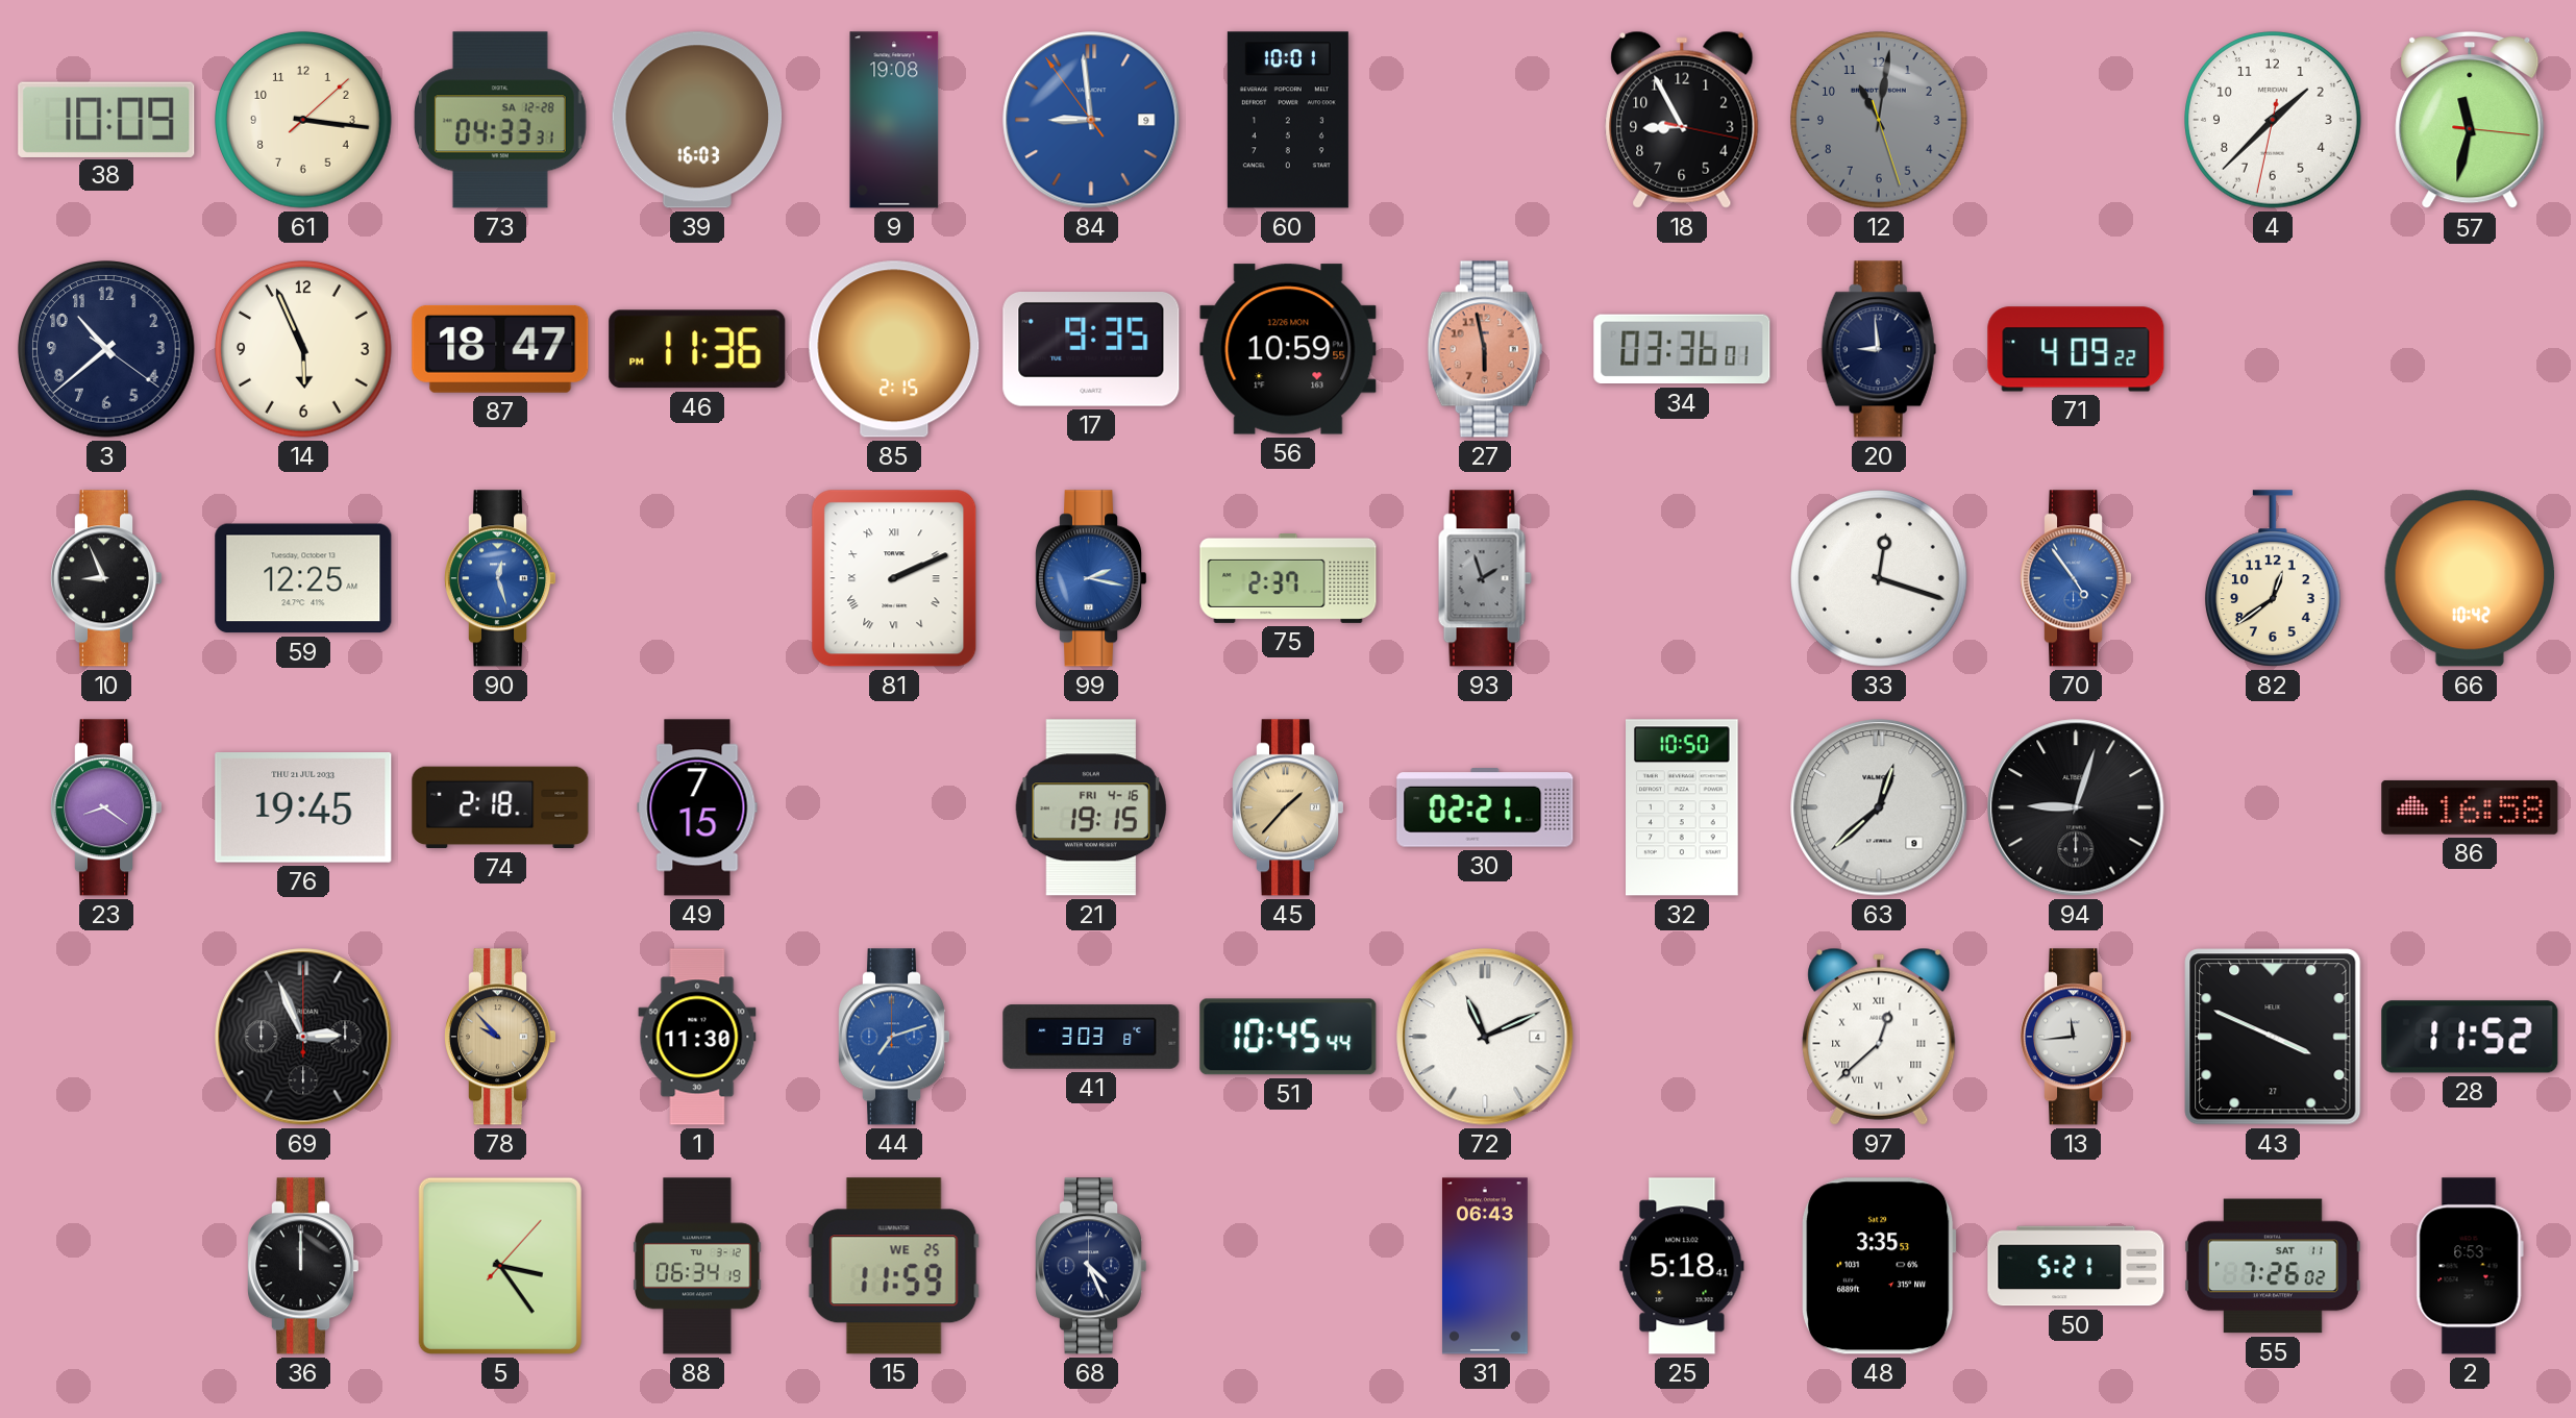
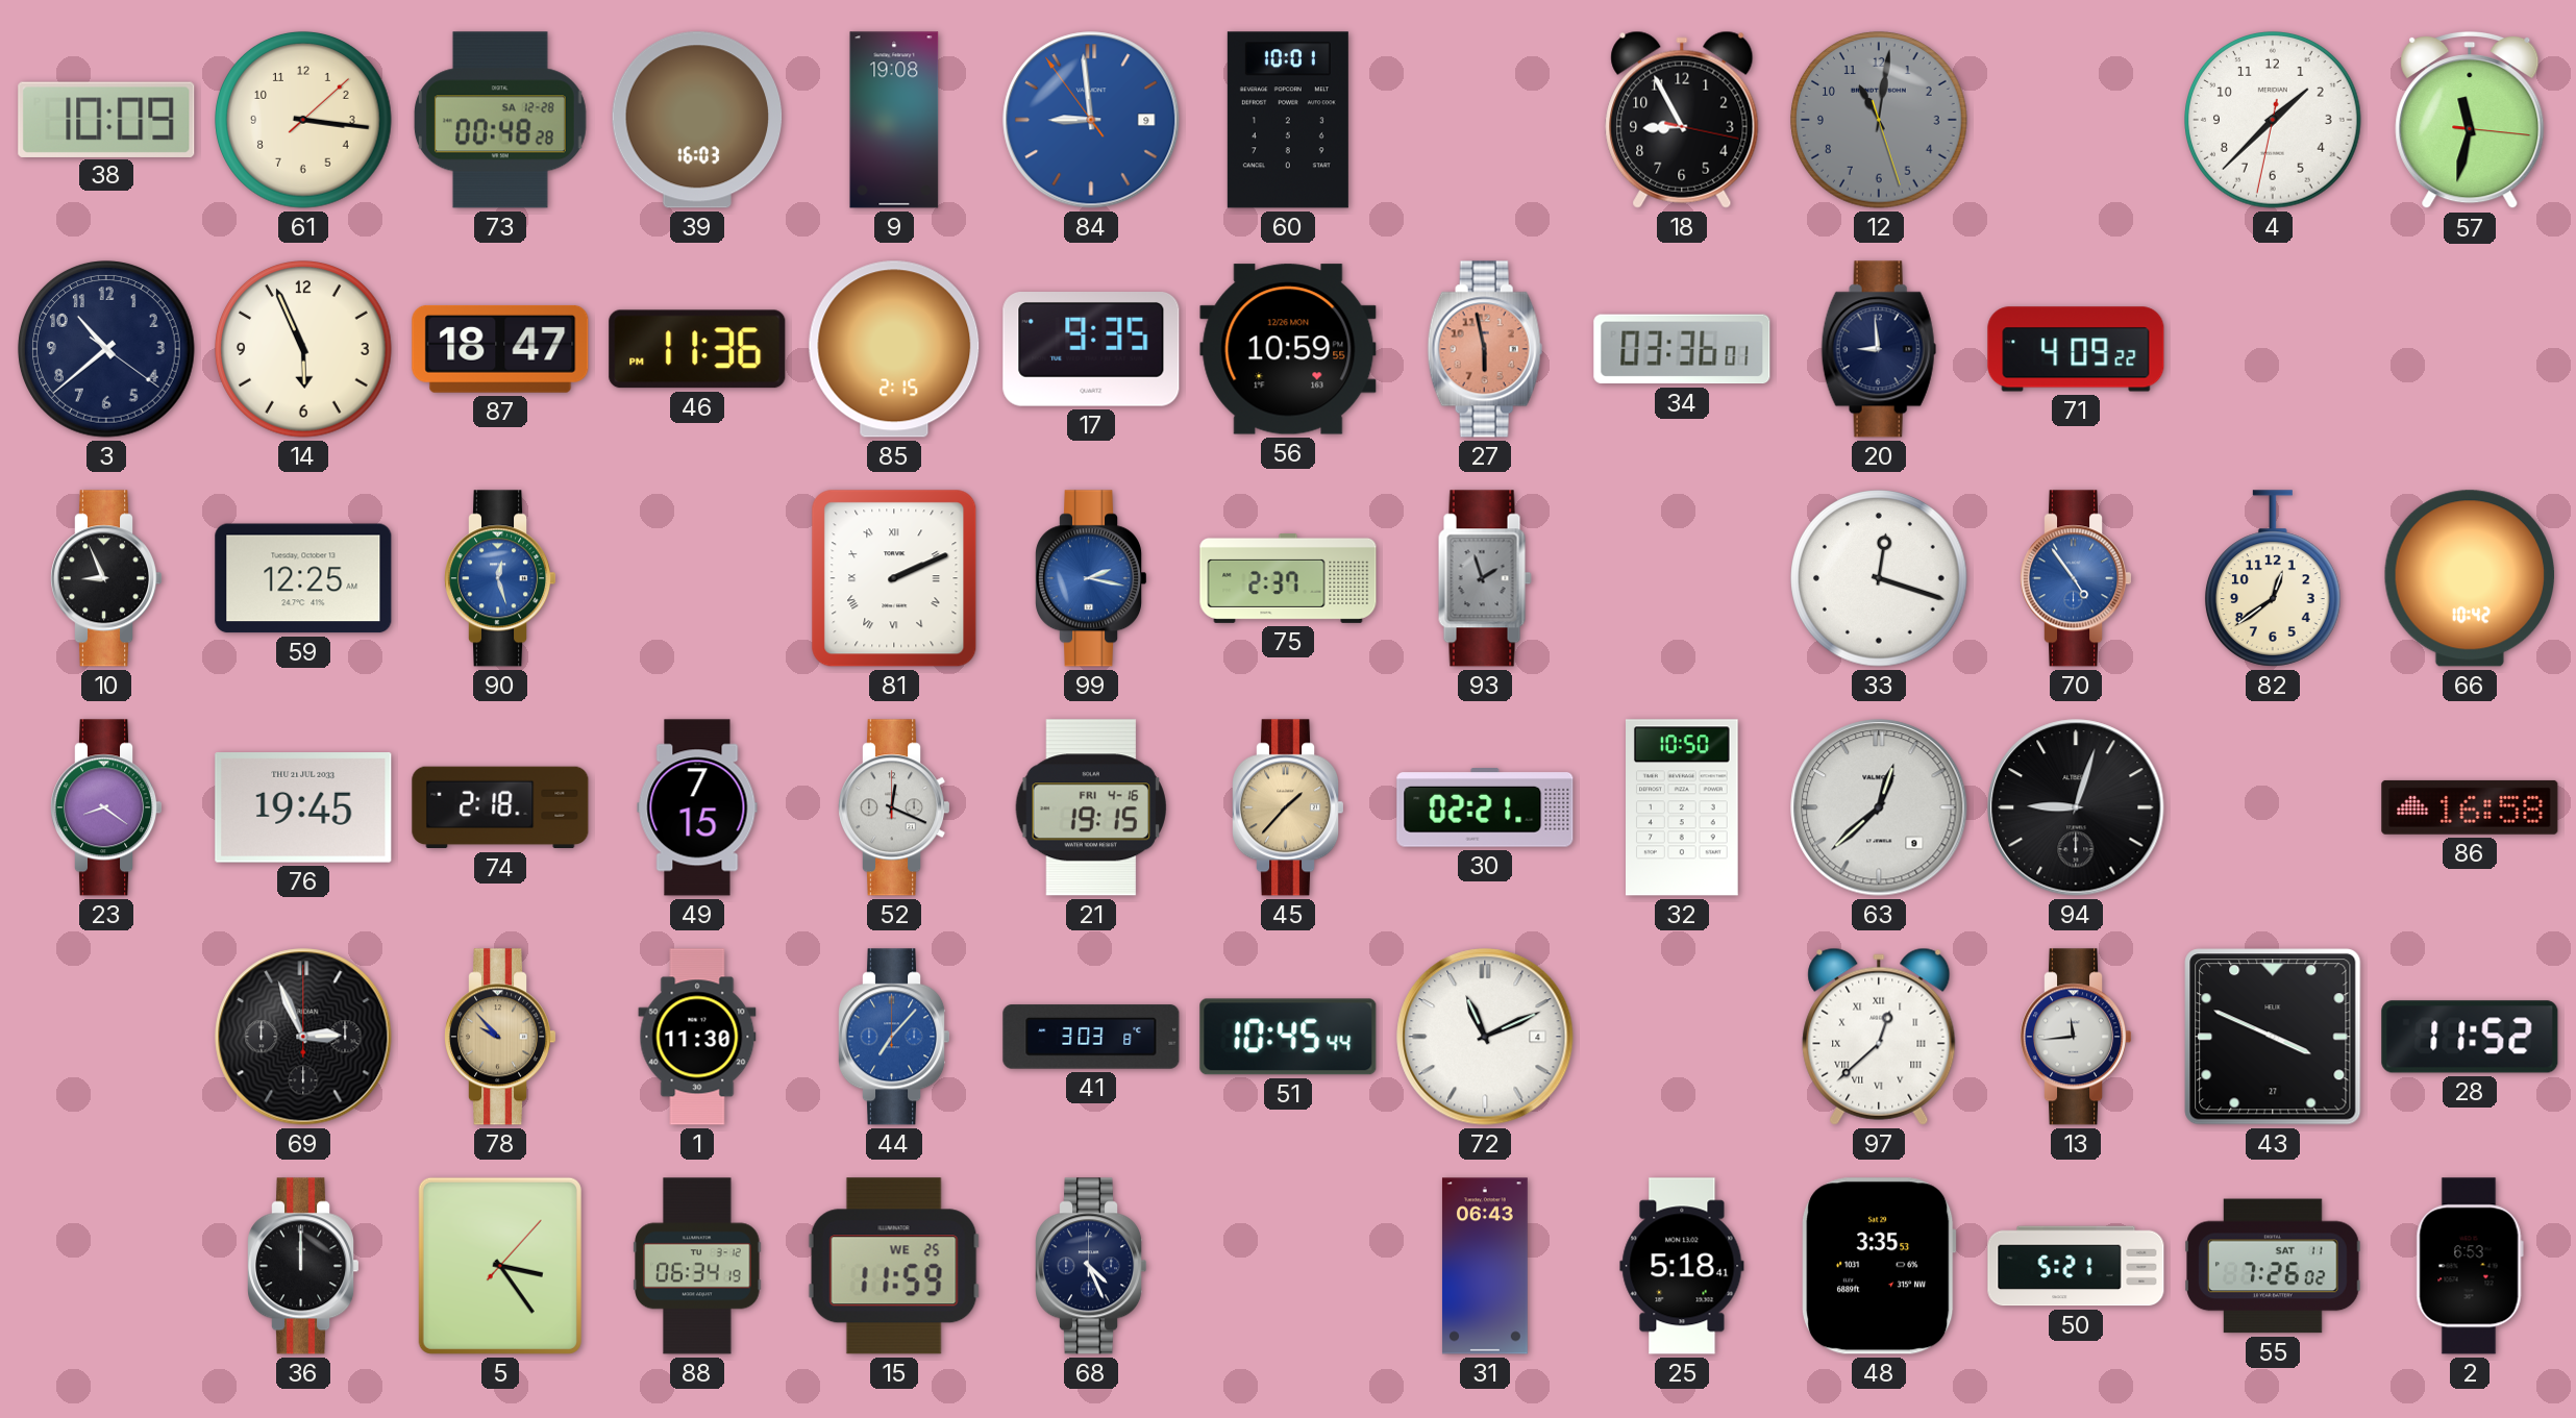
73: 04:33 -> 00:48
52: none -> 12:19
44: 7:12 -> 7:07
